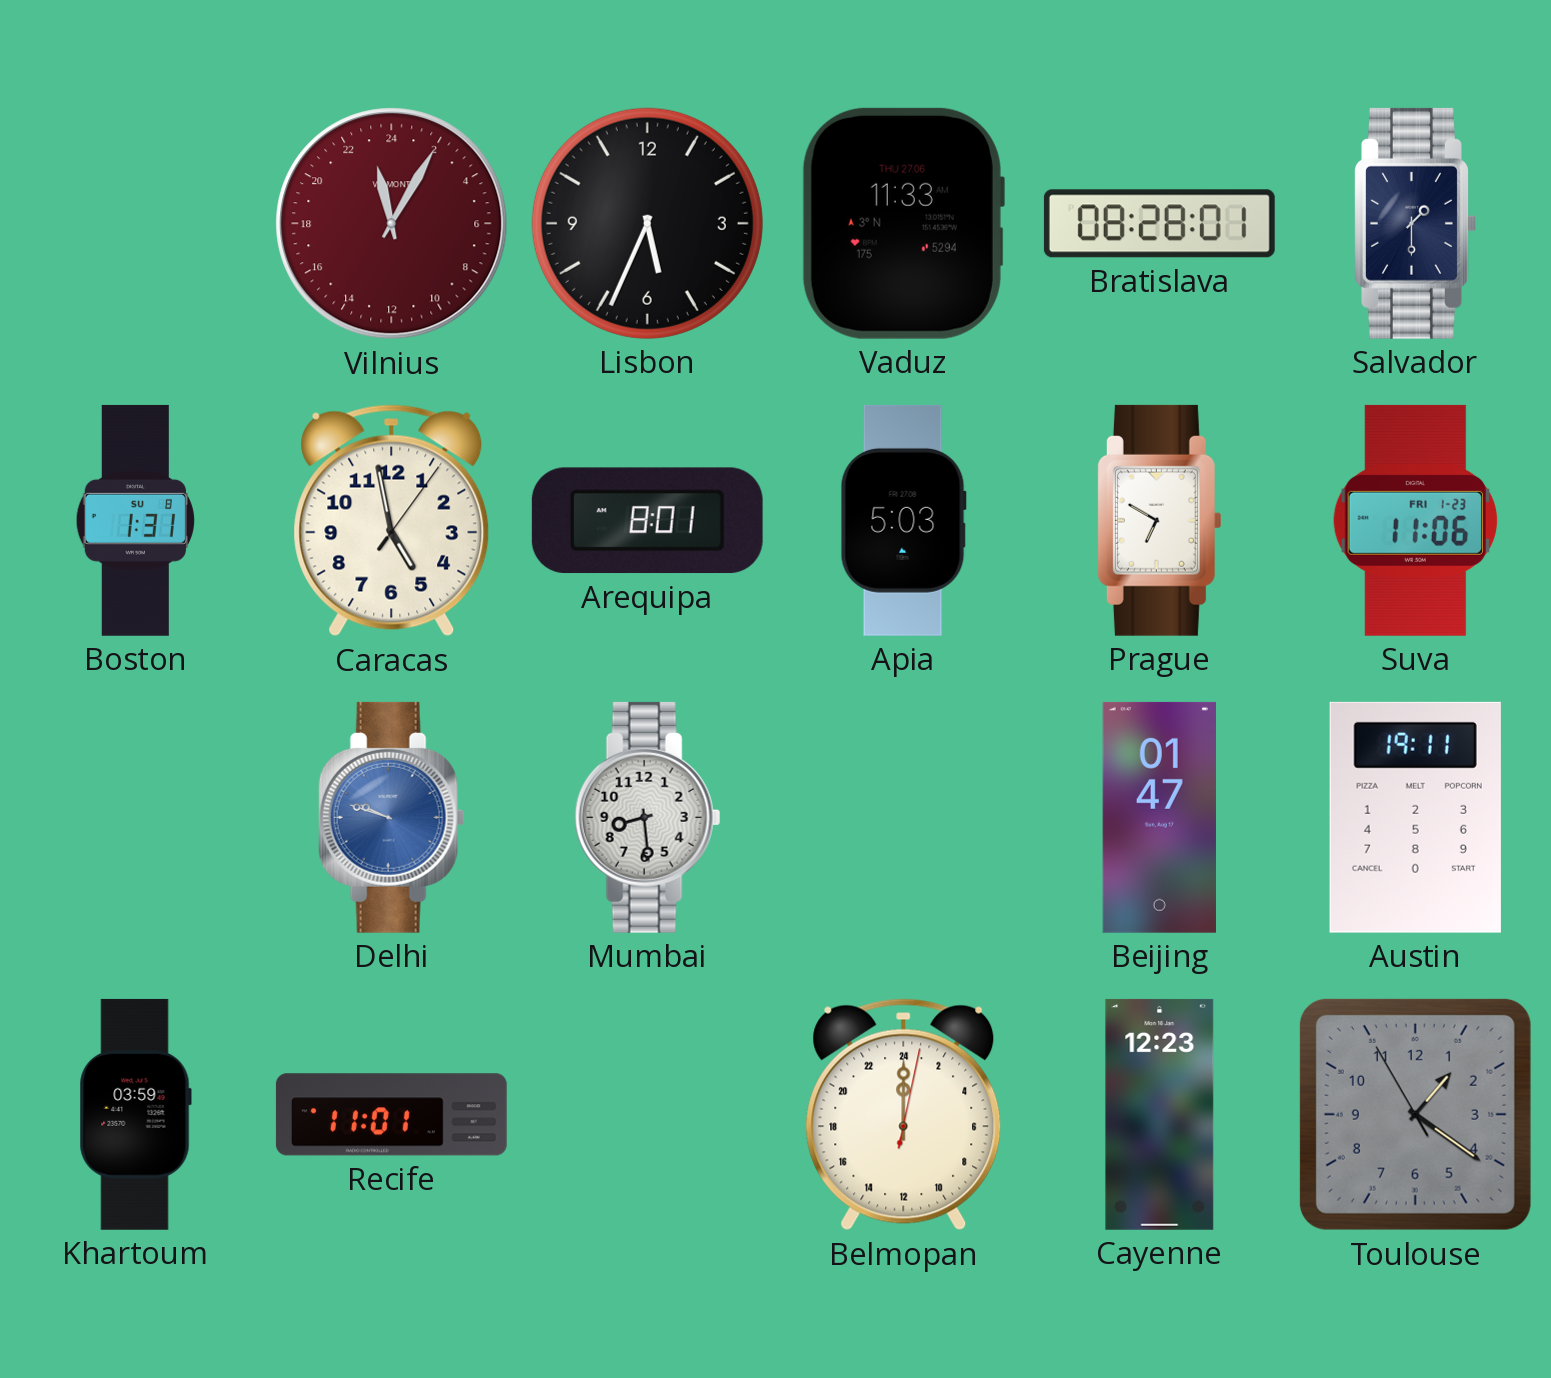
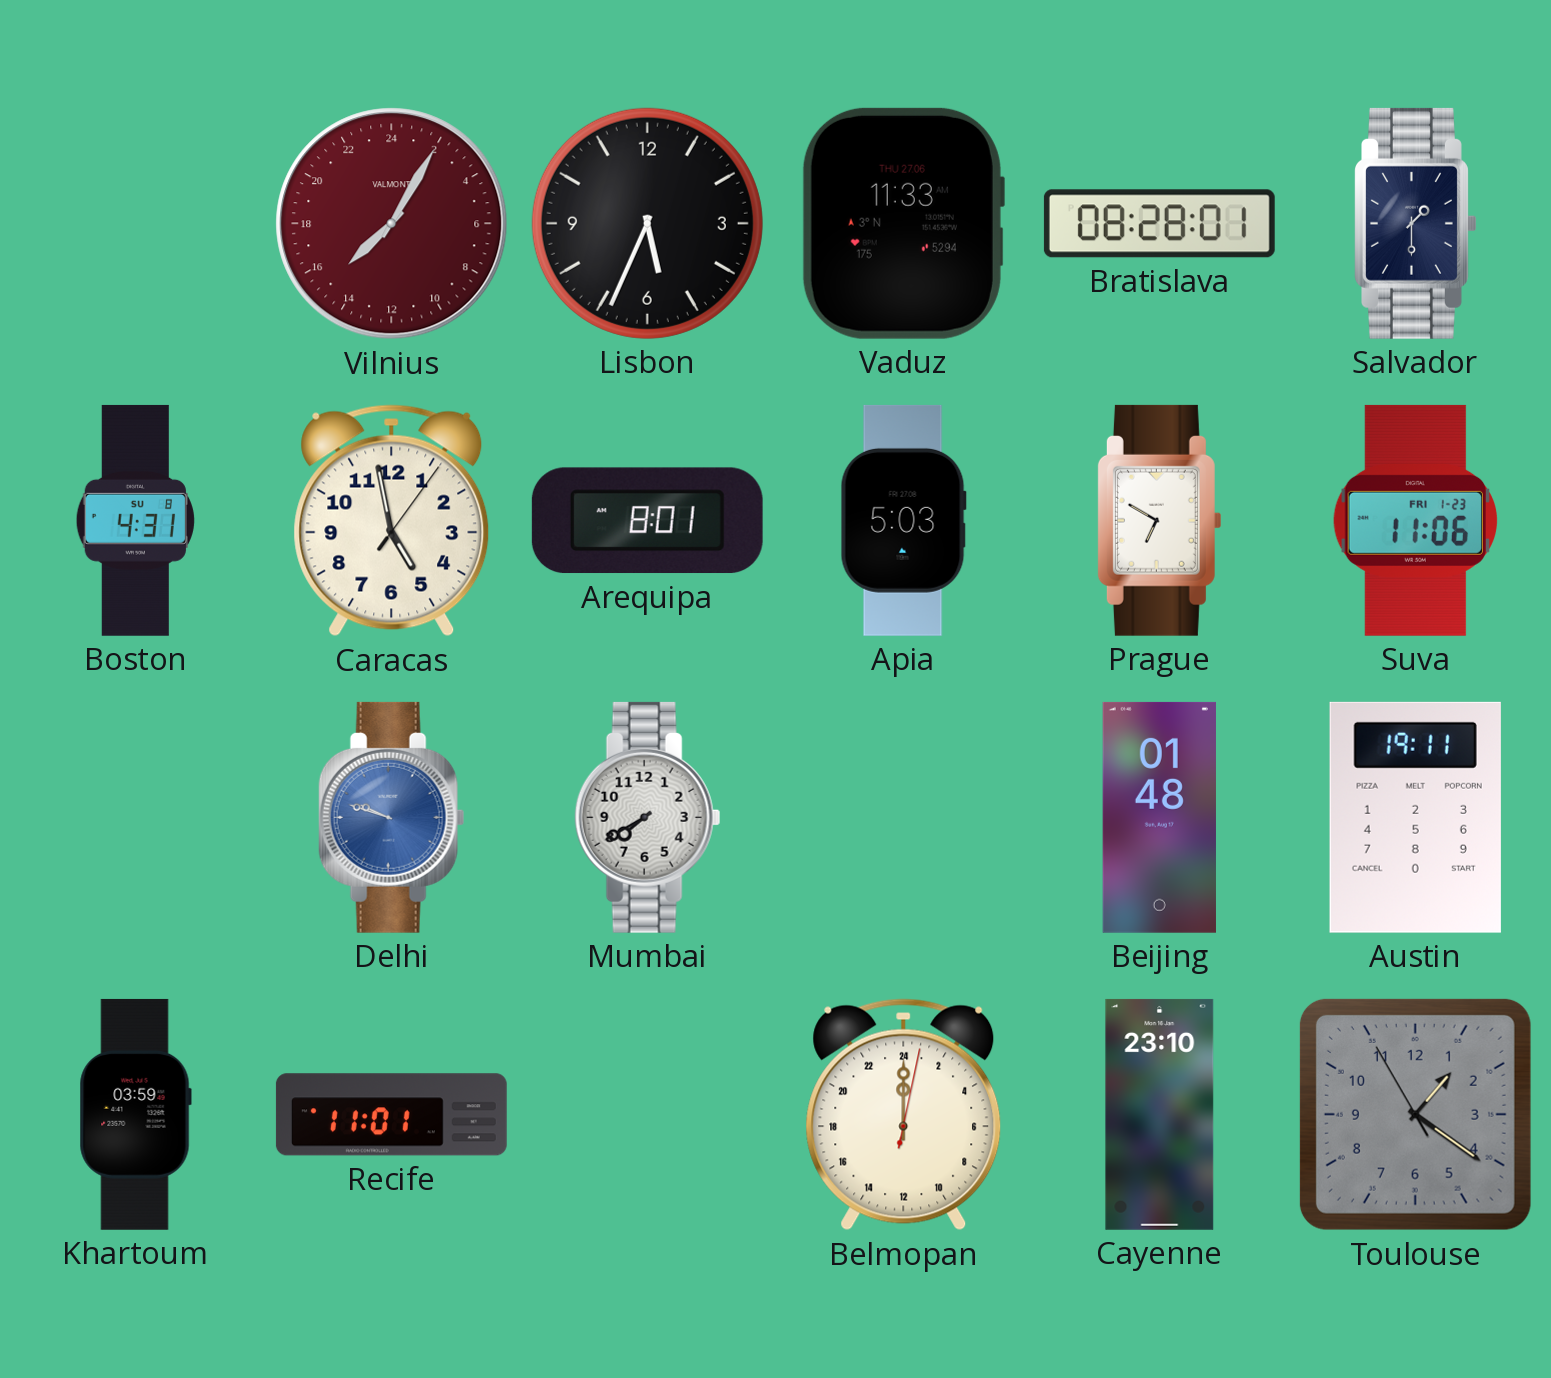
Vilnius: 23:05 -> 15:05
Boston: 1:31 -> 4:31
Mumbai: 8:29 -> 7:40
Beijing: 01:47 -> 01:48
Cayenne: 12:23 -> 23:10
